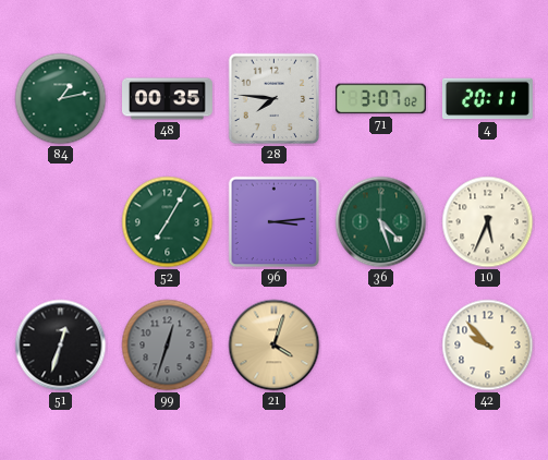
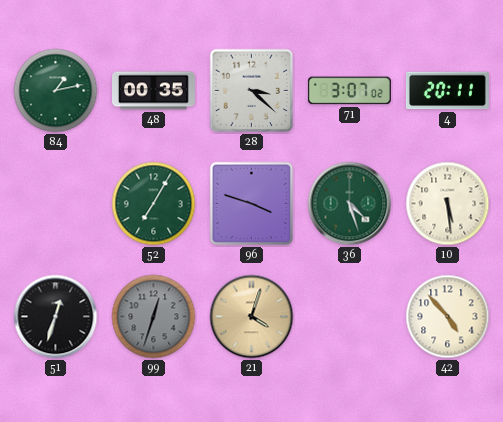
28: 7:46 -> 3:22
96: 3:14 -> 3:48
10: 5:34 -> 5:29
42: 9:53 -> 4:53
